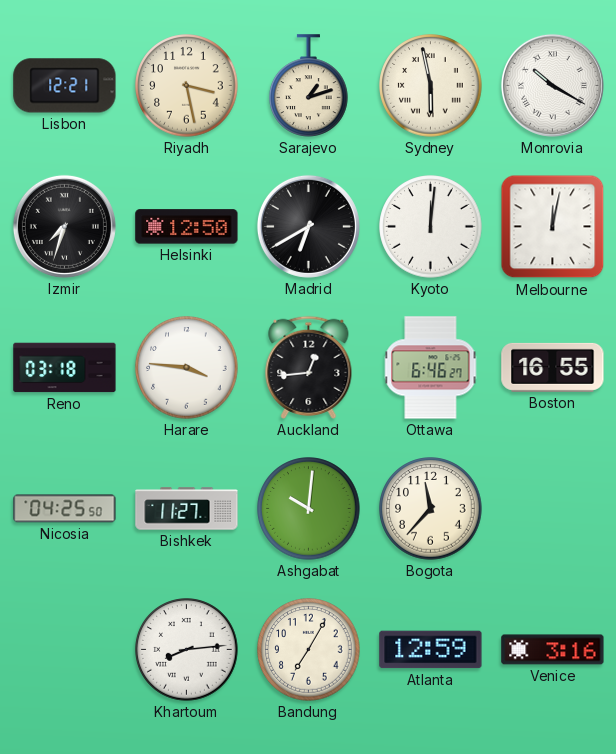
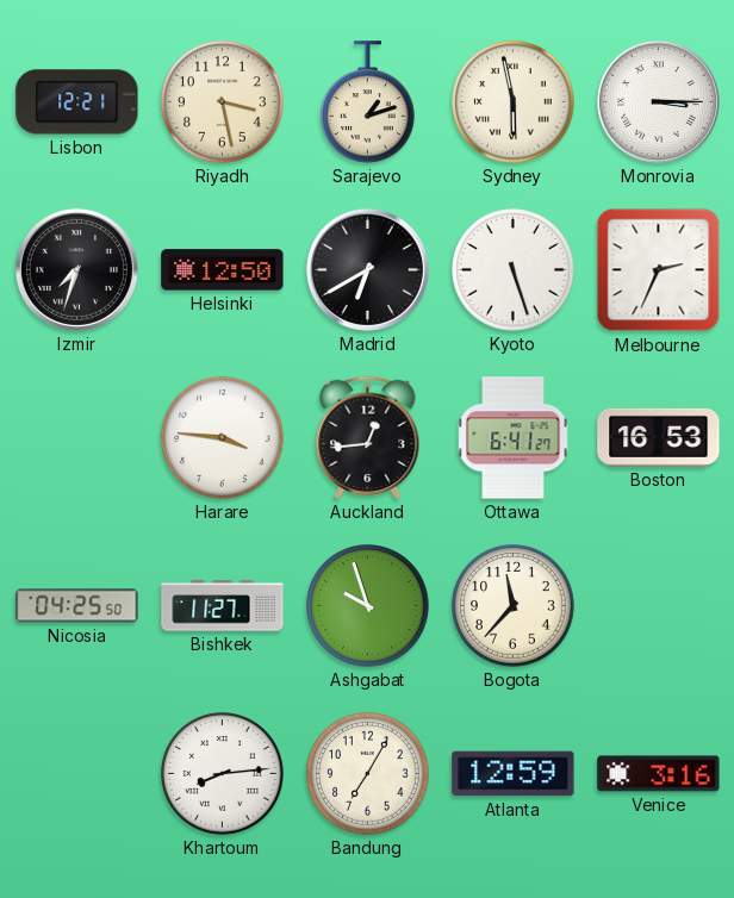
Monrovia: 10:20 -> 3:15
Kyoto: 12:01 -> 5:27
Melbourne: 12:02 -> 2:34
Reno: 03:18 -> none
Ottawa: 6:46 -> 6:41
Boston: 16:55 -> 16:53
Ashgabat: 10:01 -> 9:57
